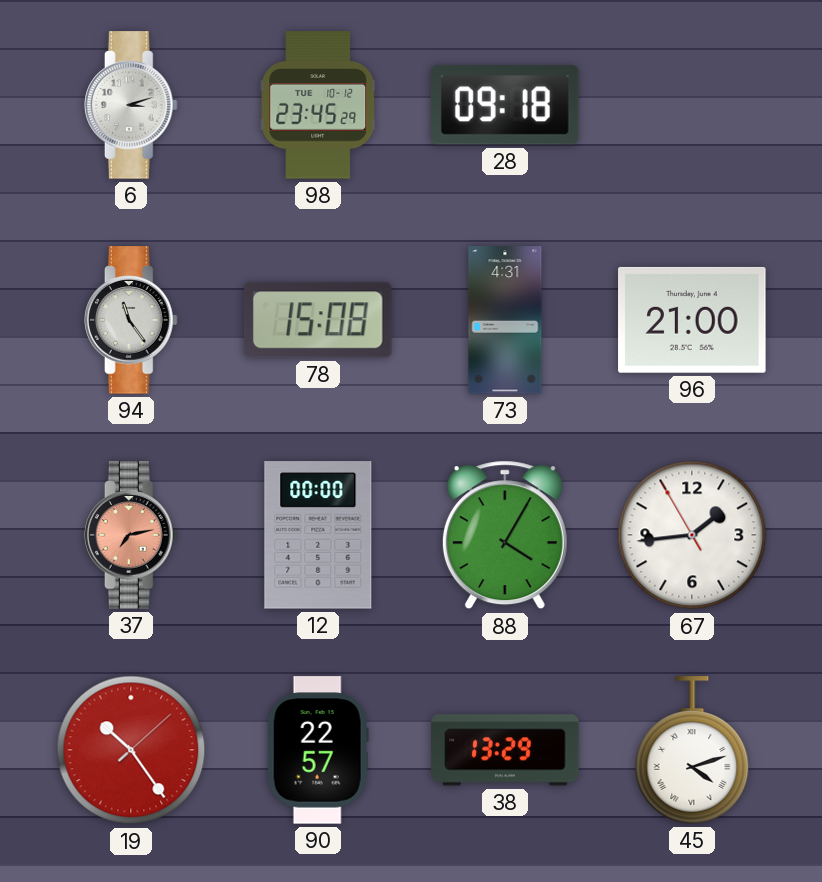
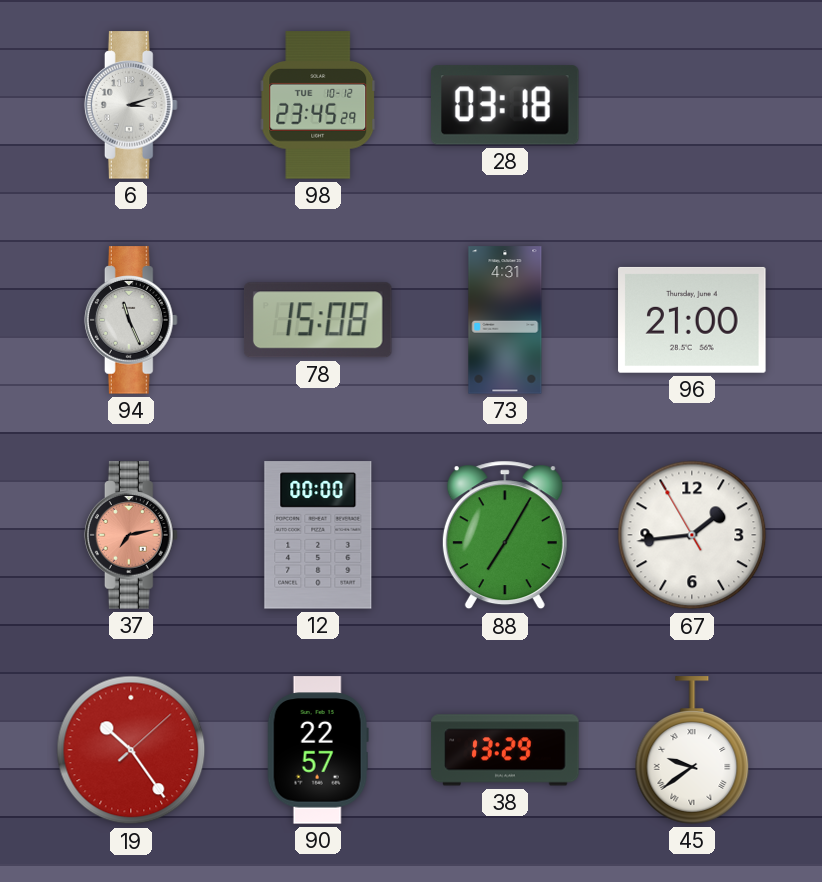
28: 09:18 -> 03:18
94: 11:24 -> 11:26
88: 4:05 -> 7:05
45: 4:12 -> 9:39
